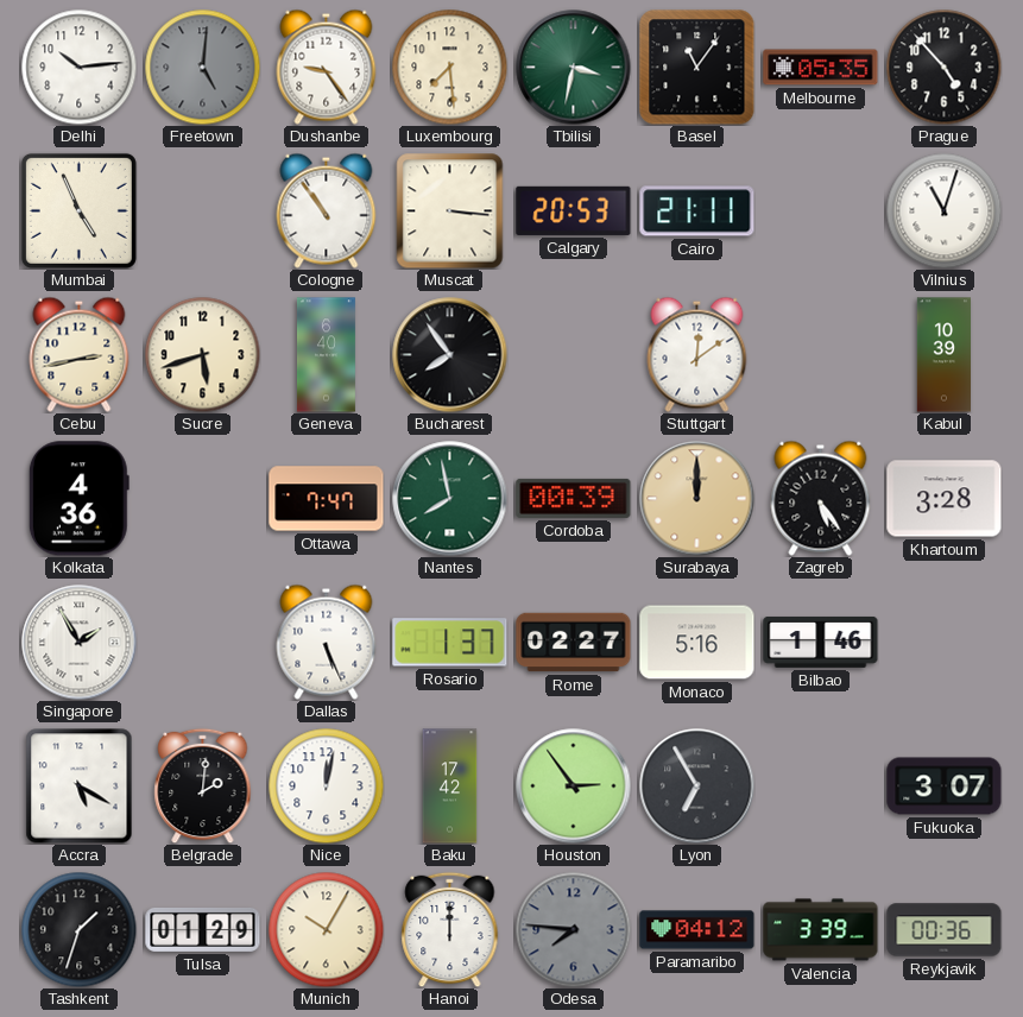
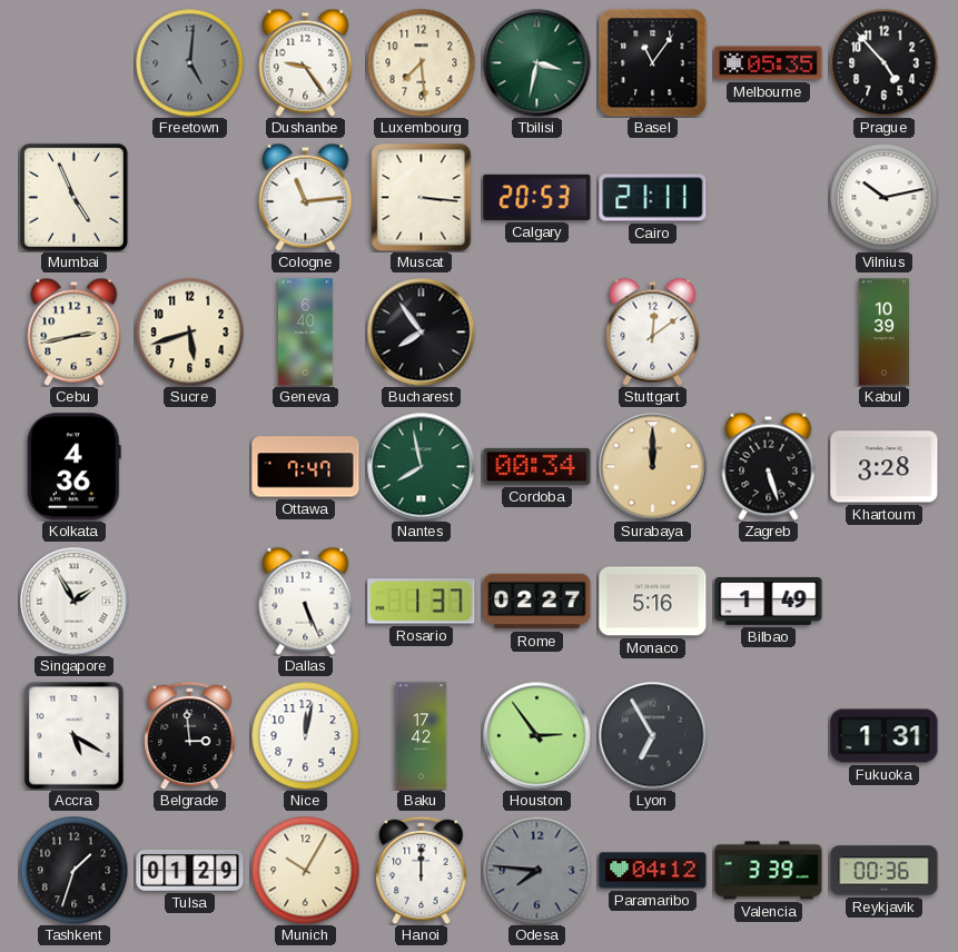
Delhi: 10:14 -> none
Cologne: 10:54 -> 11:14
Vilnius: 11:03 -> 10:13
Cordoba: 00:39 -> 00:34
Zagreb: 5:24 -> 5:27
Bilbao: 1:46 -> 1:49
Belgrade: 2:01 -> 2:59
Fukuoka: 3:07 -> 1:31
